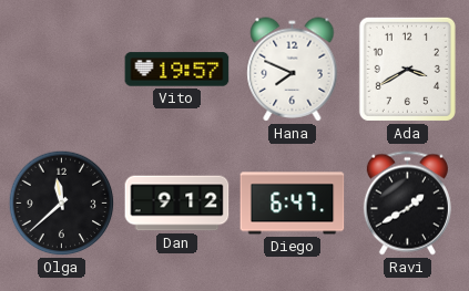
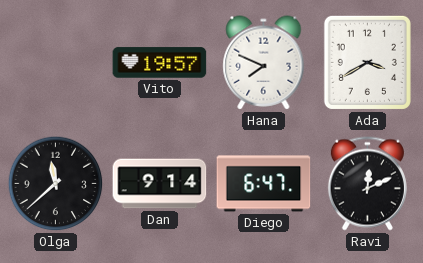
Dan: 9:12 -> 9:14
Ravi: 1:40 -> 12:11
